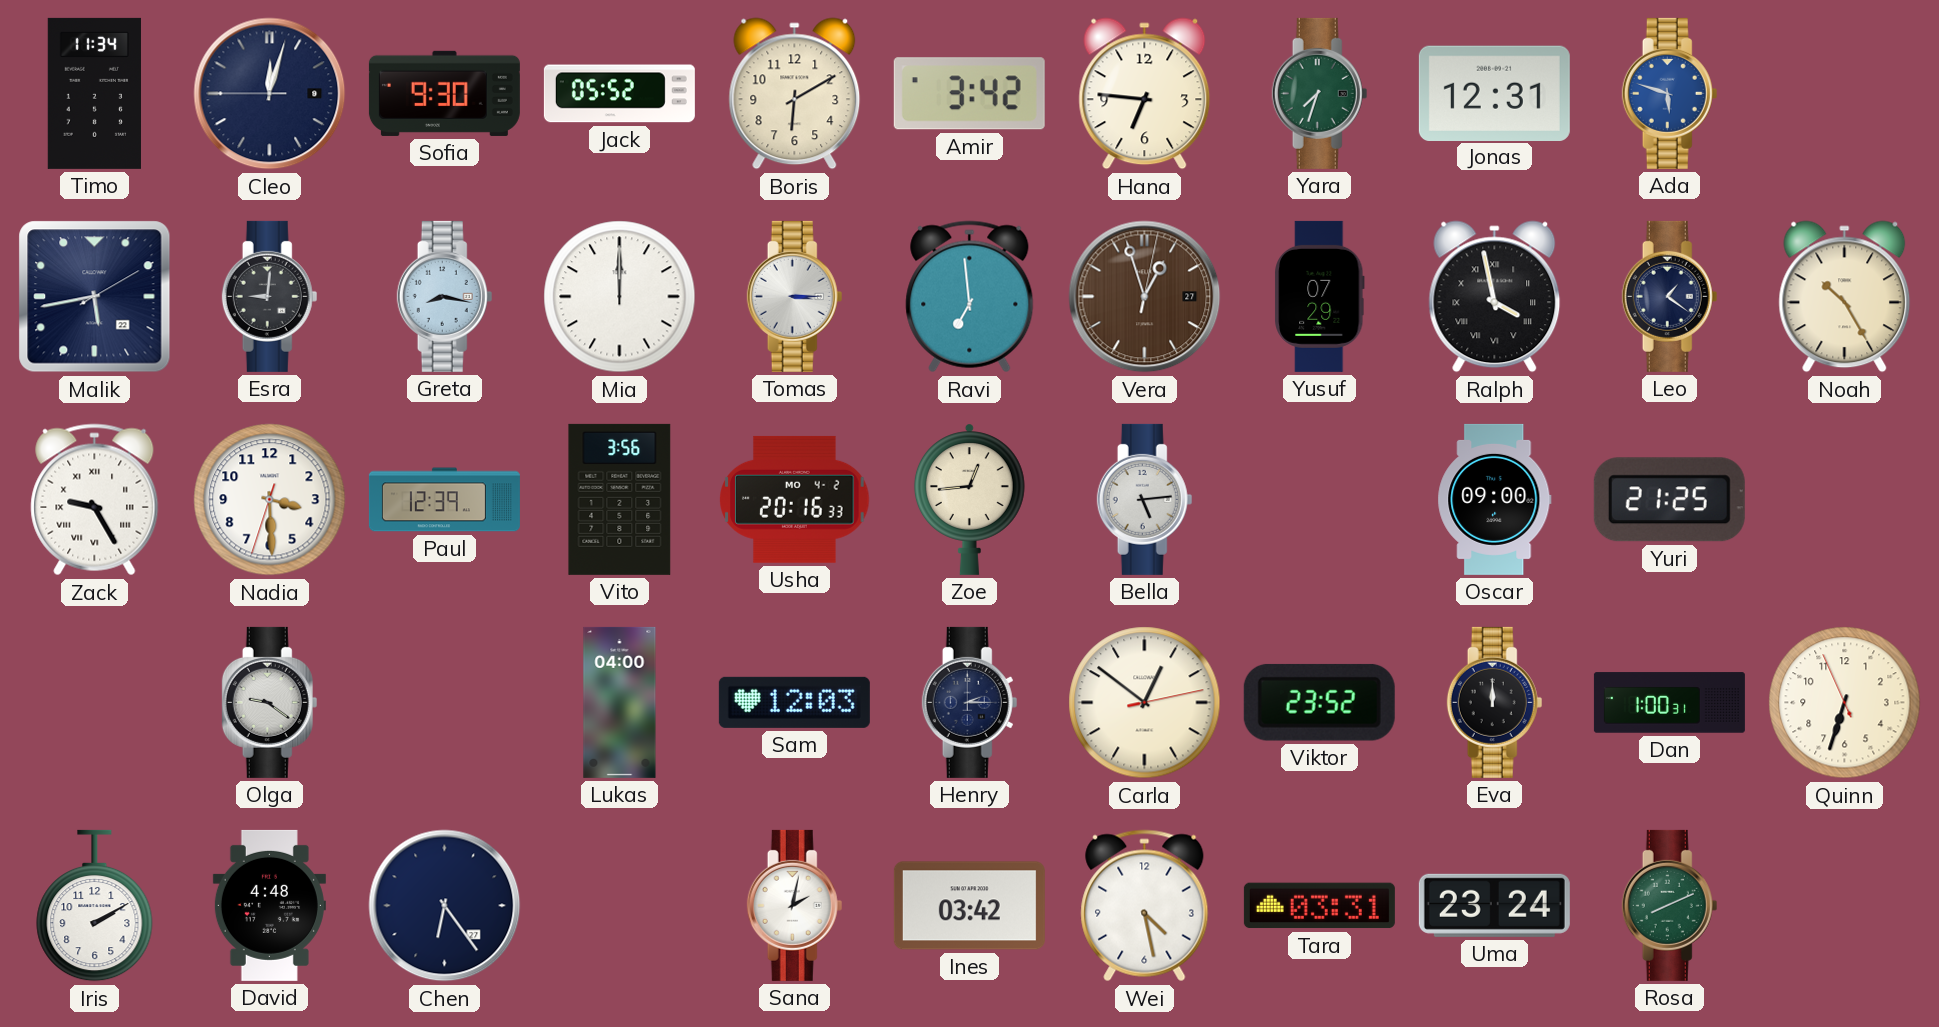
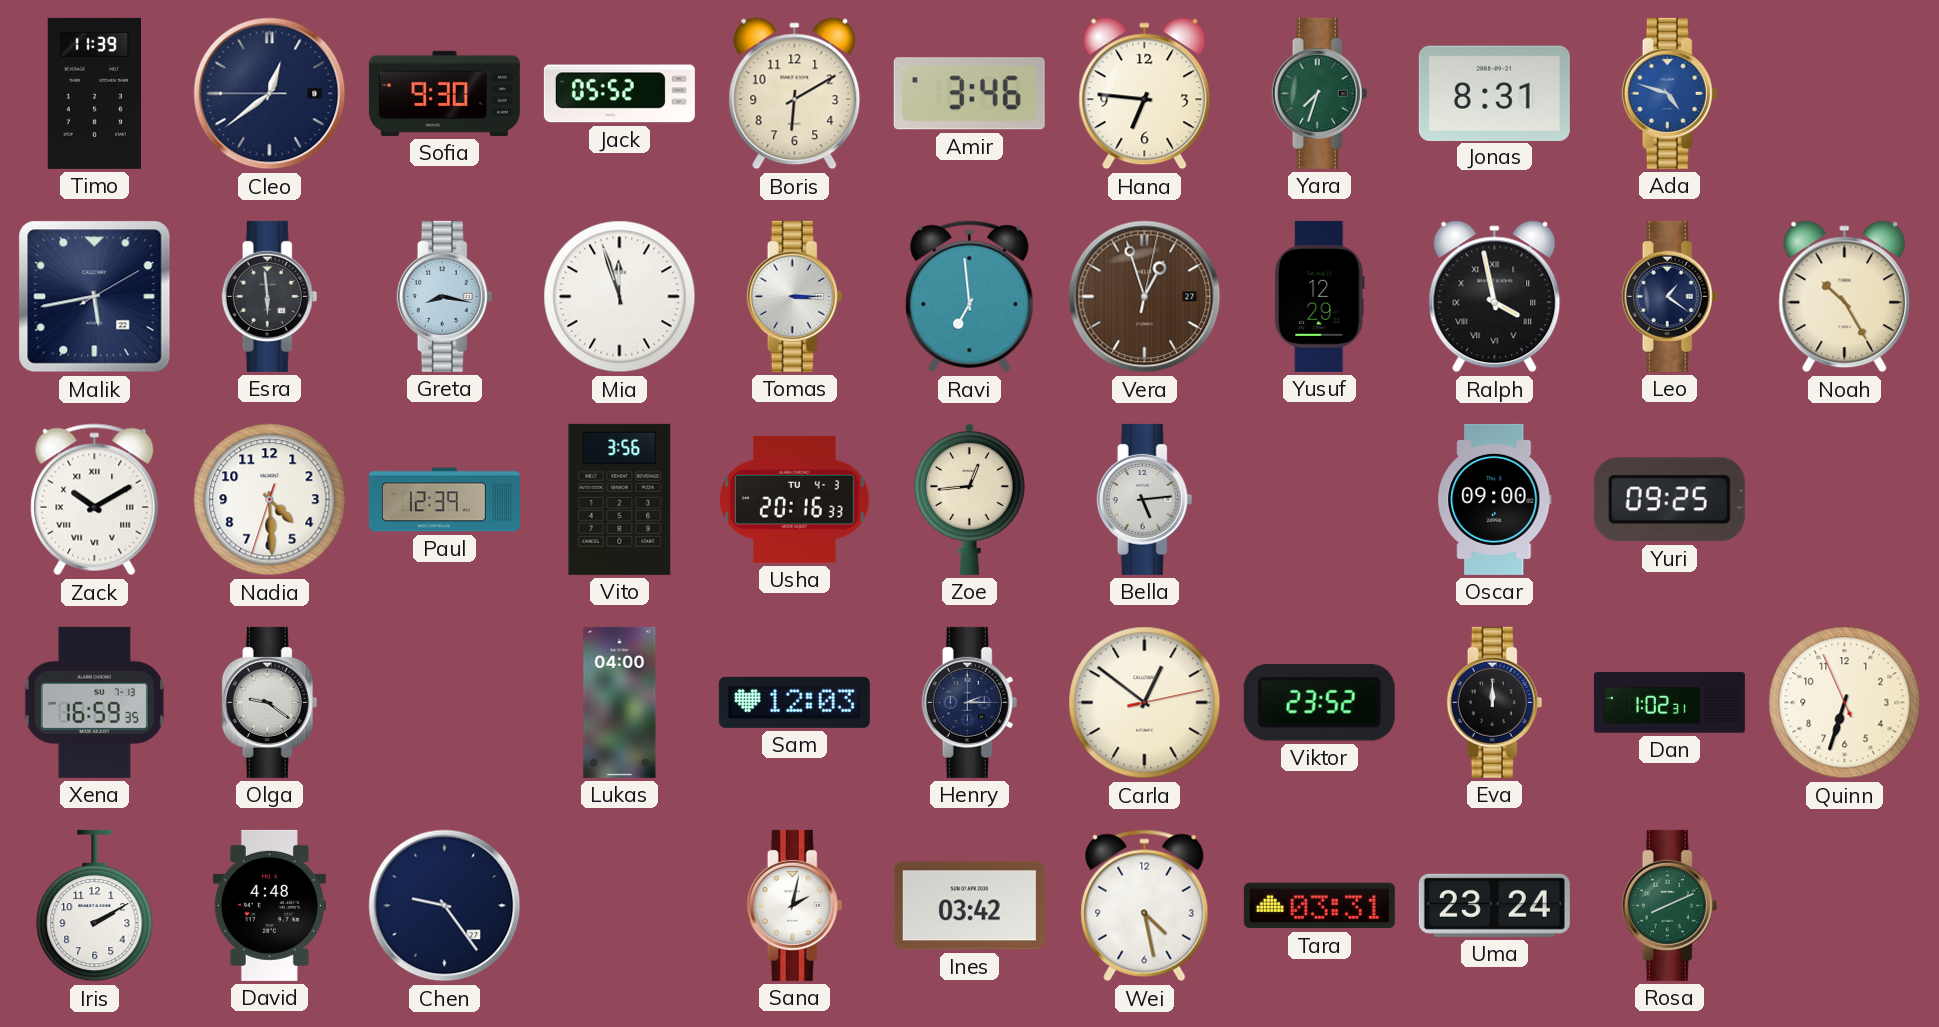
Timo: 11:34 -> 11:39
Cleo: 12:02 -> 12:38
Amir: 3:42 -> 3:46
Jonas: 12:31 -> 8:31
Ada: 5:48 -> 4:48
Esra: 9:01 -> 5:59
Mia: 12:00 -> 11:57
Yusuf: 07:29 -> 12:29
Zack: 9:25 -> 10:10
Nadia: 3:29 -> 4:29
Usha date: MO 4-2 -> TU 4-3
Yuri: 21:25 -> 09:25
Xena: none -> 16:59
Dan: 1:00 -> 1:02
Chen: 6:24 -> 9:24
